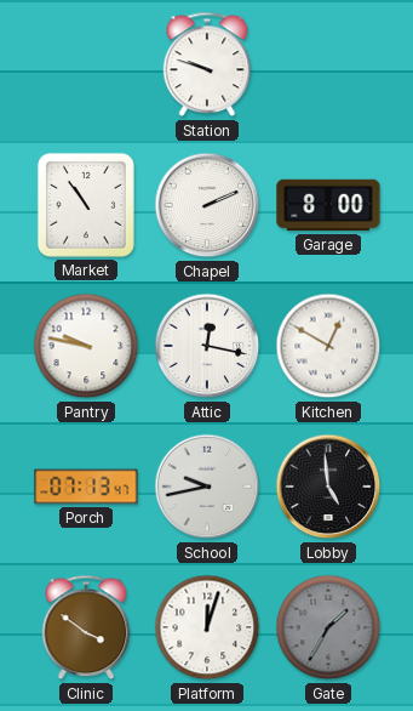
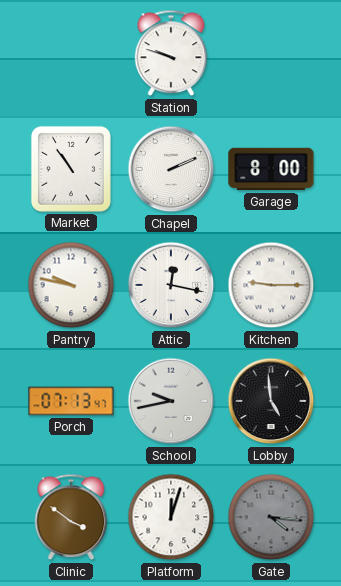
Kitchen: 12:50 -> 9:15
Gate: 1:35 -> 4:16
